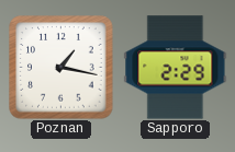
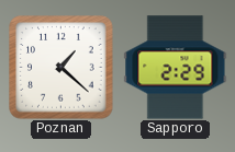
Poznan: 1:17 -> 1:22
